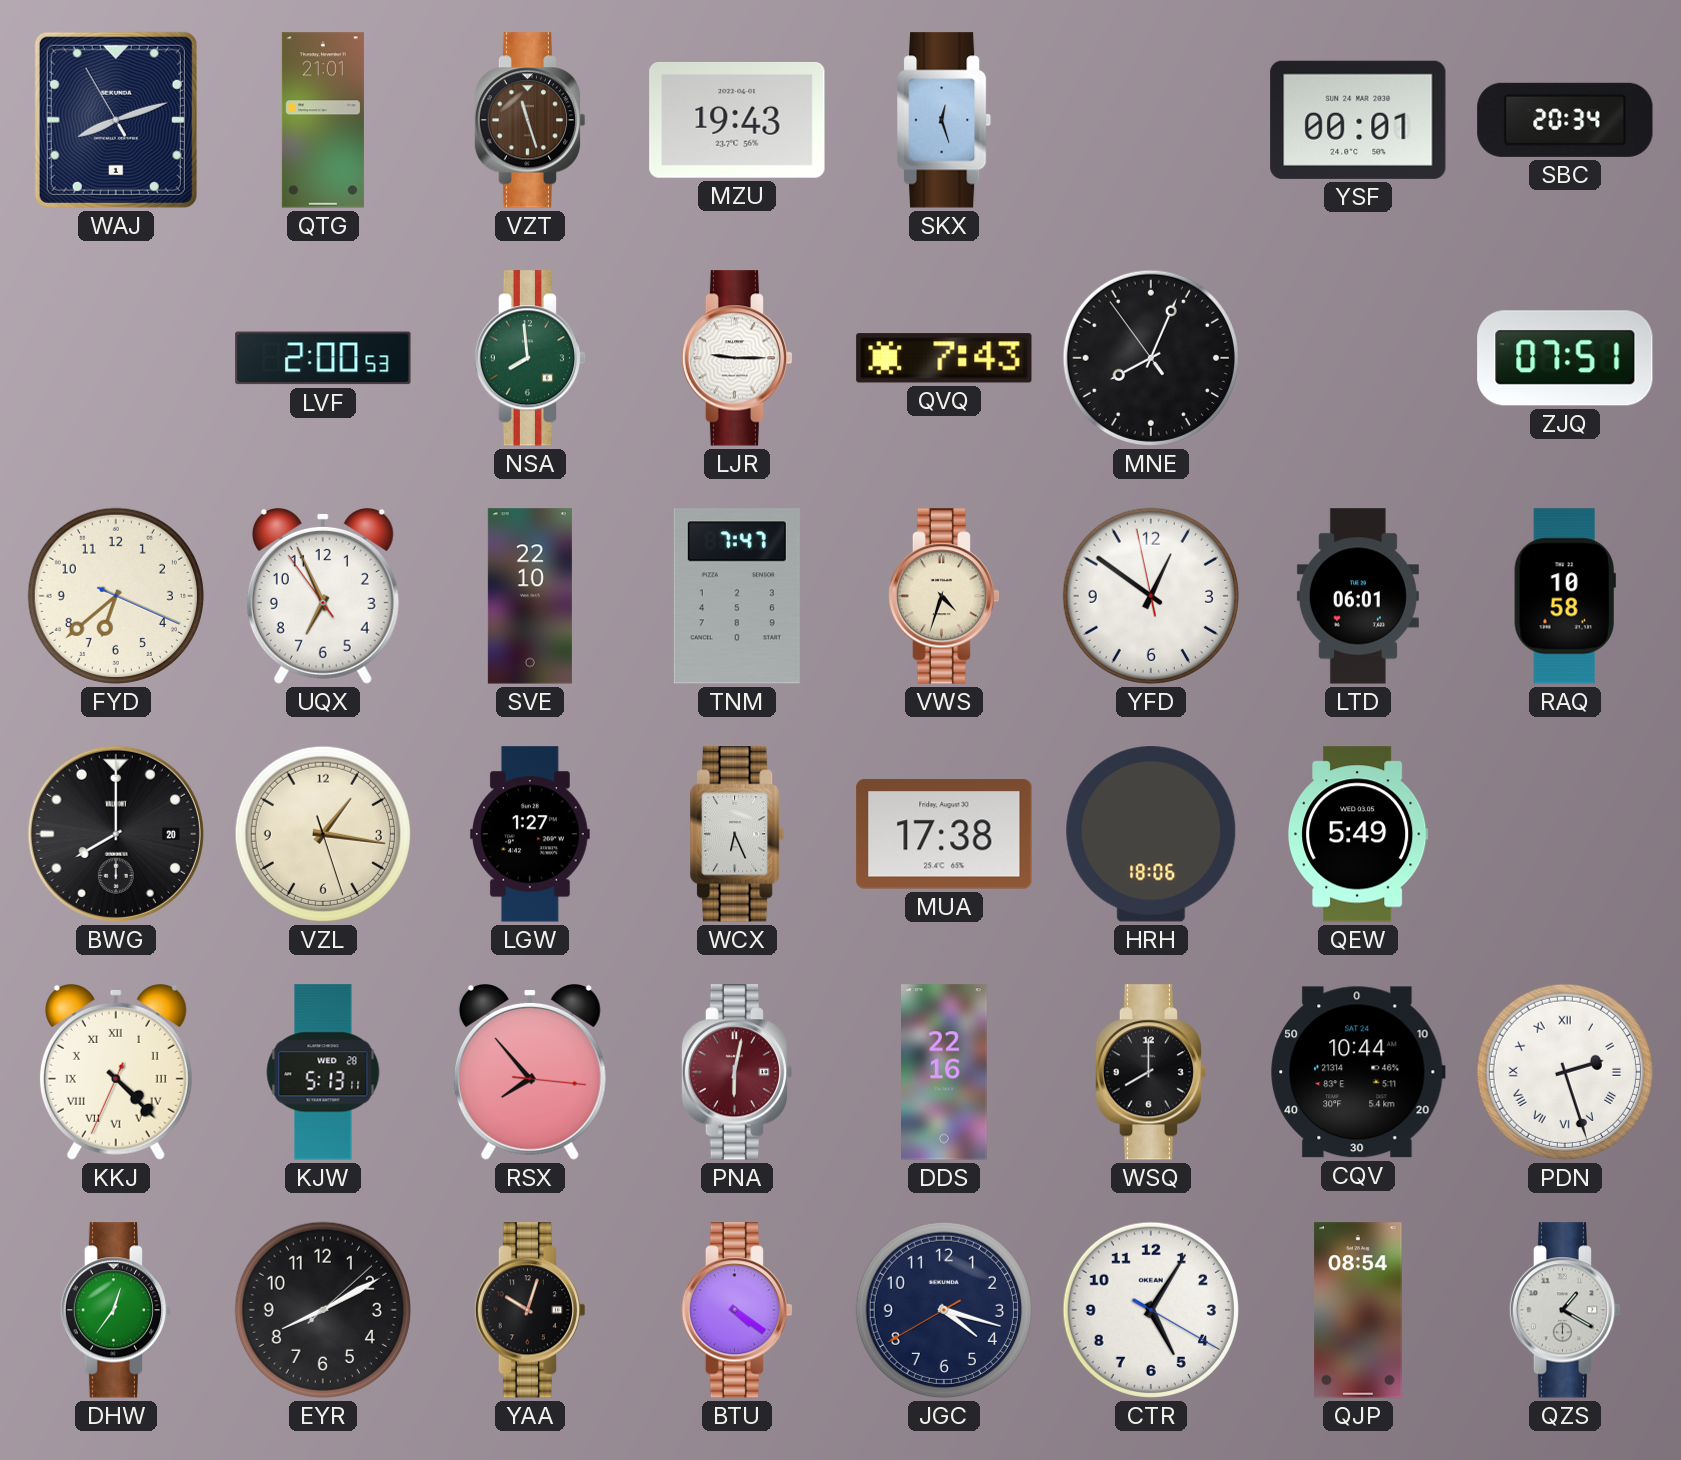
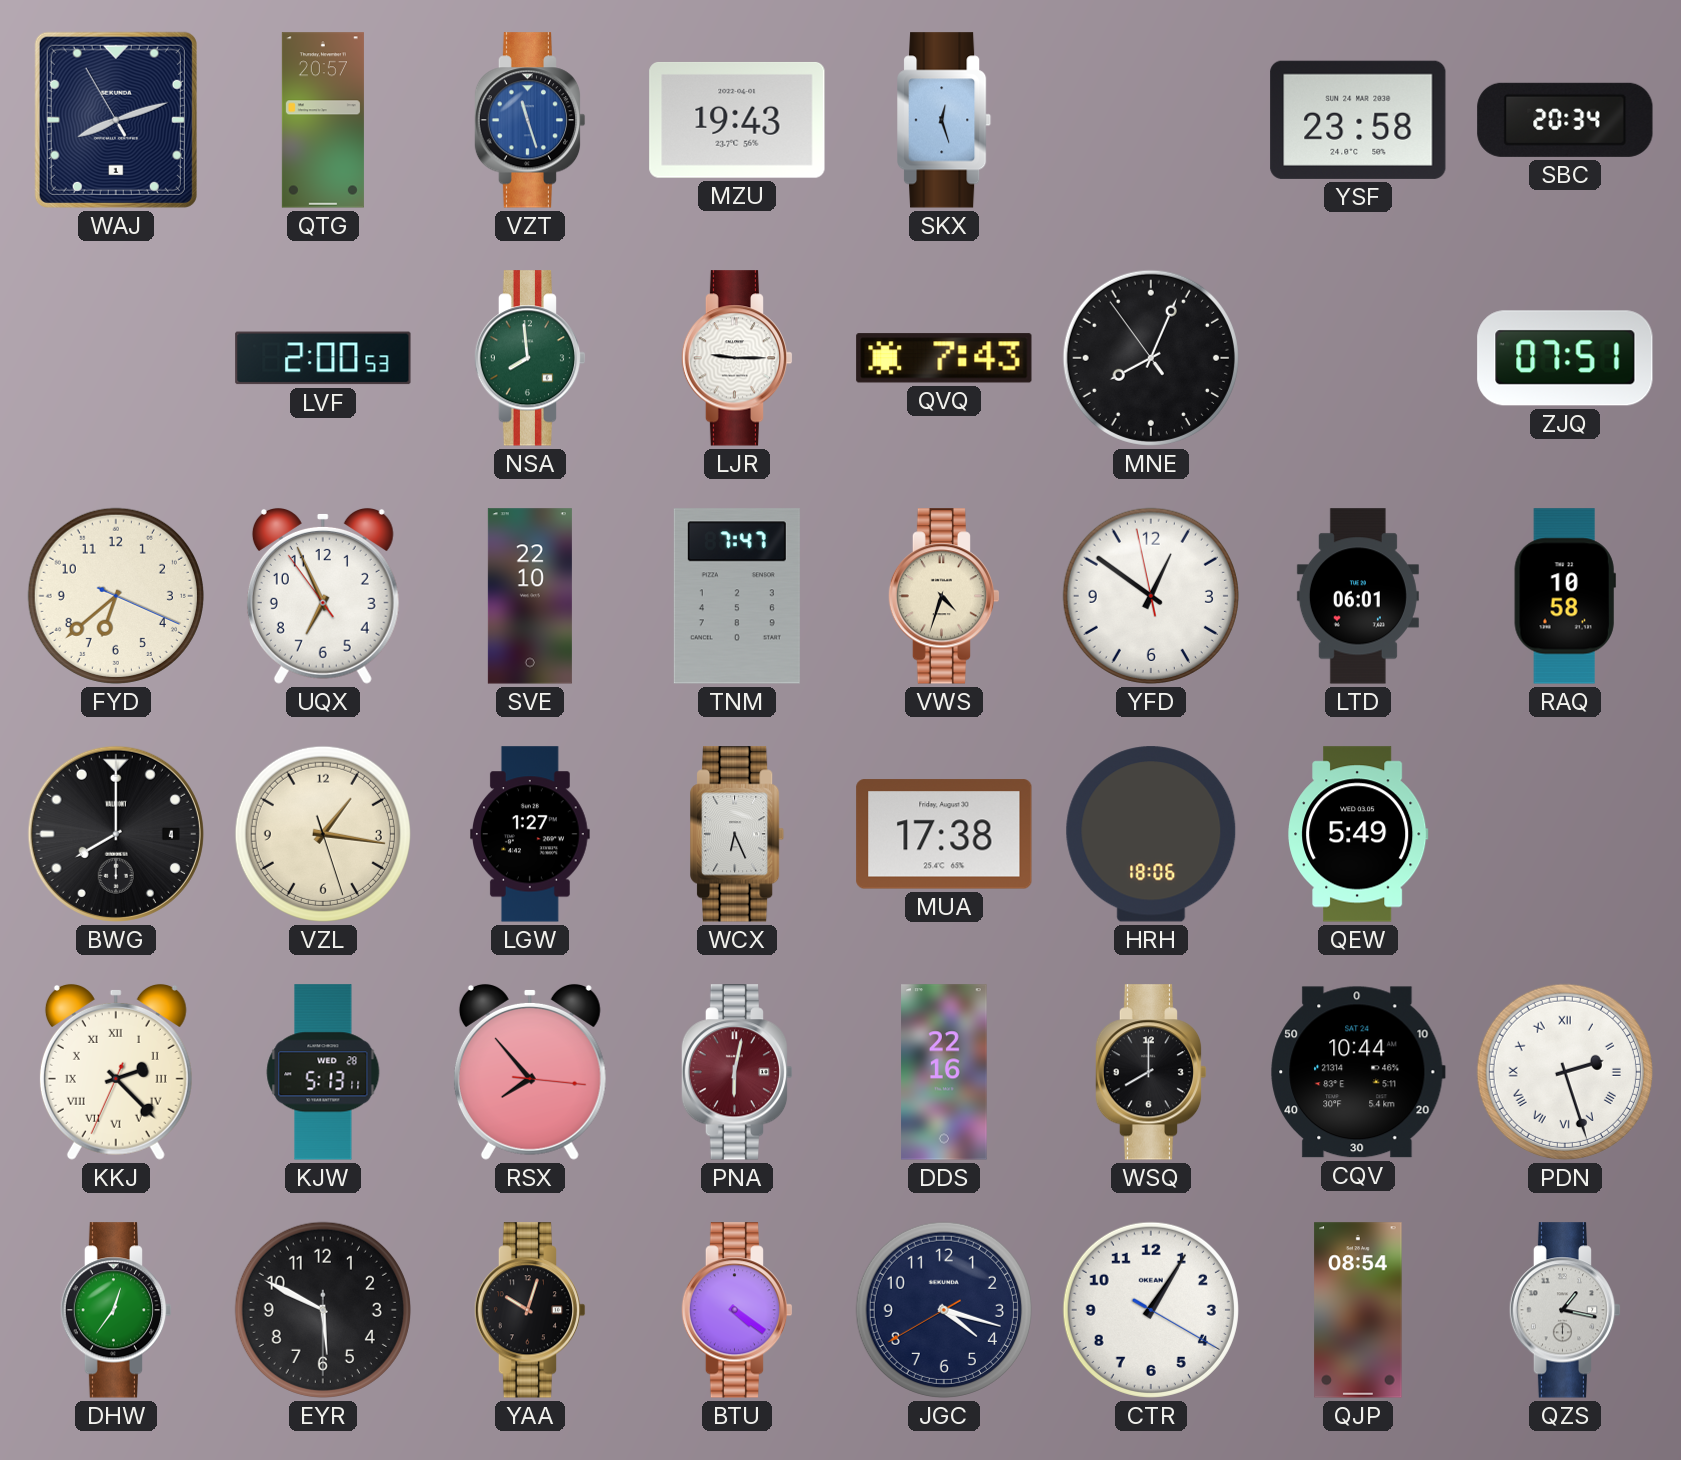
QTG: 21:01 -> 20:57
VZT dial: brown -> blue
YSF: 00:01 -> 23:58
BWG date: 20 -> 4
KKJ: 4:22 -> 2:22
EYR: 8:10 -> 5:49
CTR: 5:05 -> 1:05
QZS: 1:20 -> 1:17
